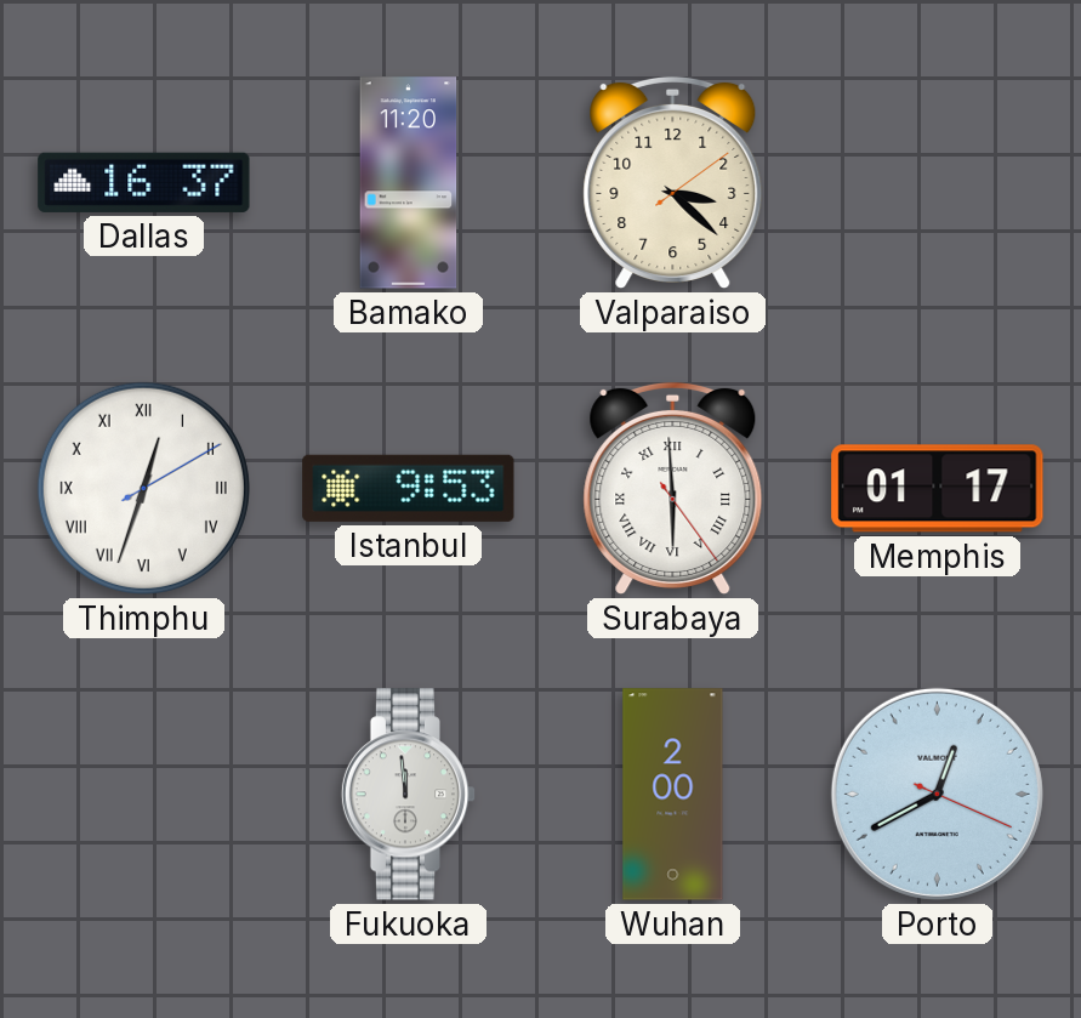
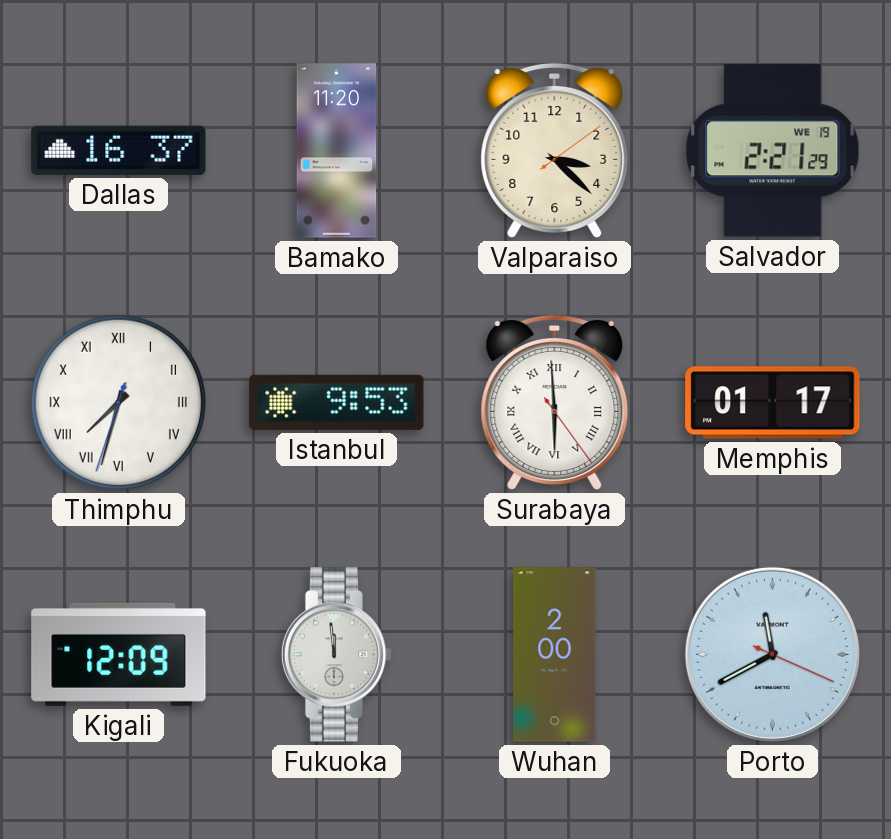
Salvador: none -> 2:21
Thimphu: 12:33 -> 7:32
Kigali: none -> 12:09
Porto: 12:40 -> 11:40
